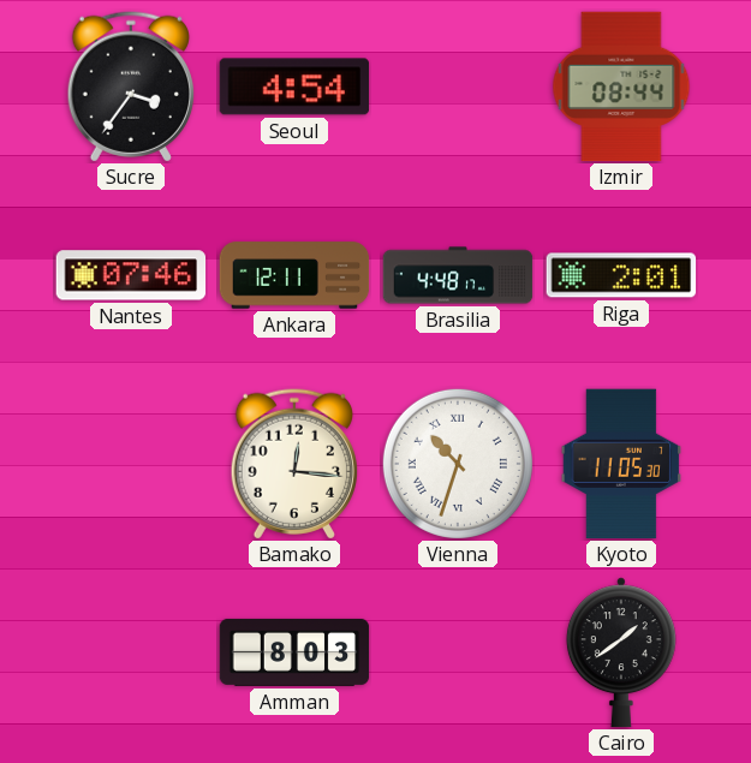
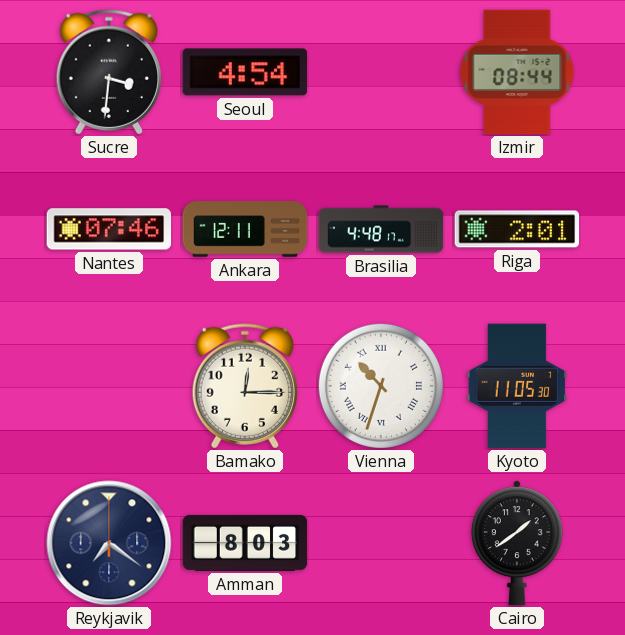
Sucre: 3:36 -> 3:31
Bamako: 12:16 -> 12:15
Reykjavik: none -> 7:21
